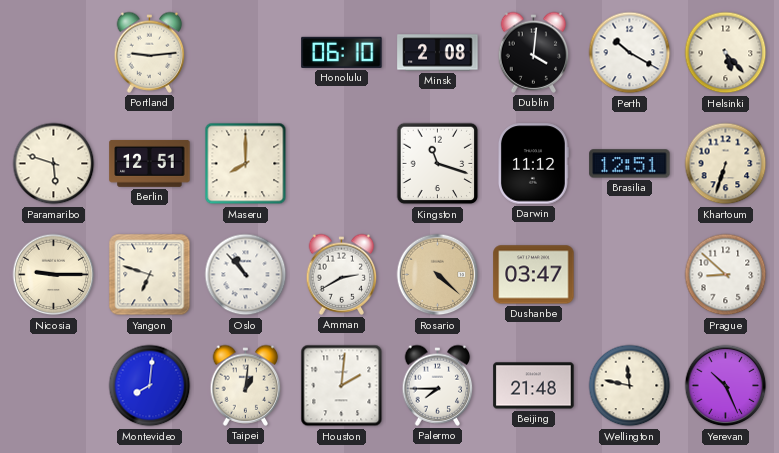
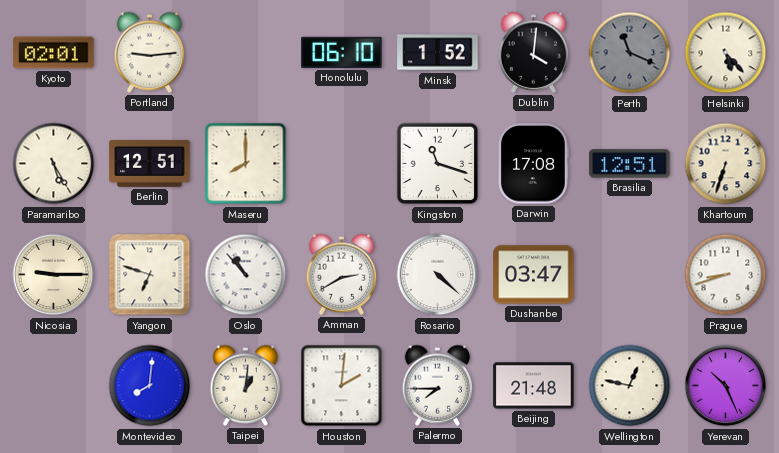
Kyoto: none -> 02:01
Minsk: 2:08 -> 1:52
Perth: 10:20 -> 11:19
Perth dial: white -> grey
Paramaribo: 5:48 -> 5:25
Darwin: 11:12 -> 17:08
Rosario dial: champagne -> white
Prague: 8:52 -> 8:42
Wellington: 11:47 -> 12:47
